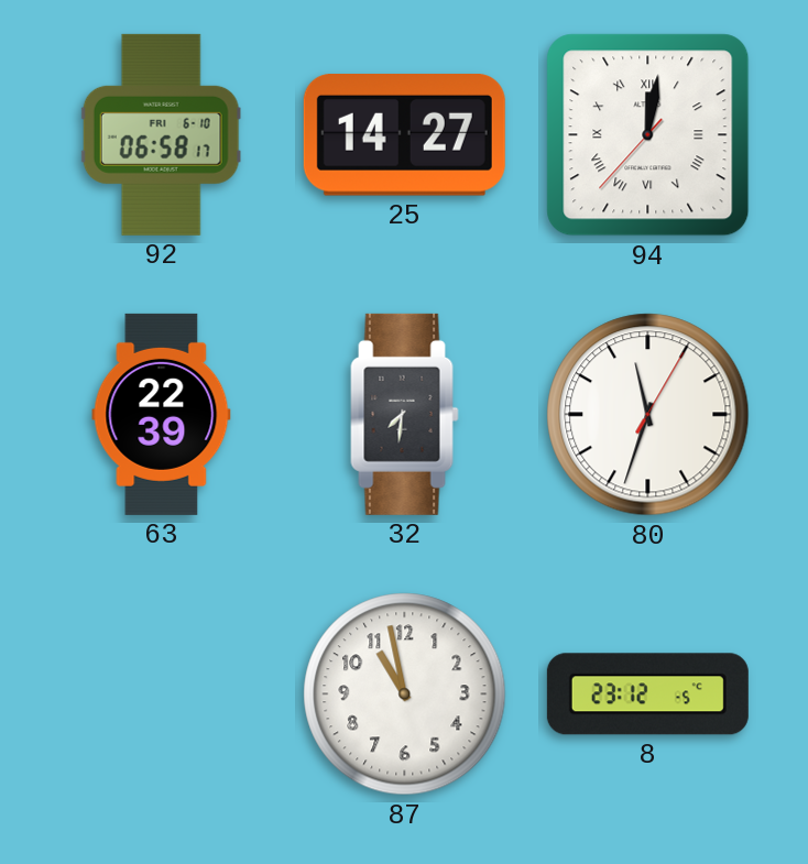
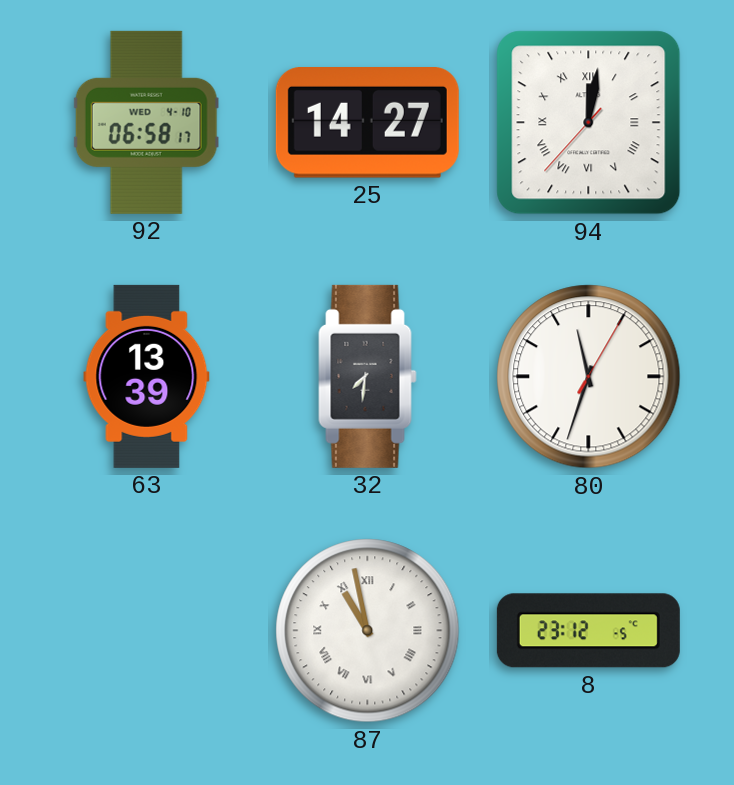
92 date: FRI 6-10 -> WED 4-10
63: 22:39 -> 13:39
87 numerals: Arabic -> Roman
